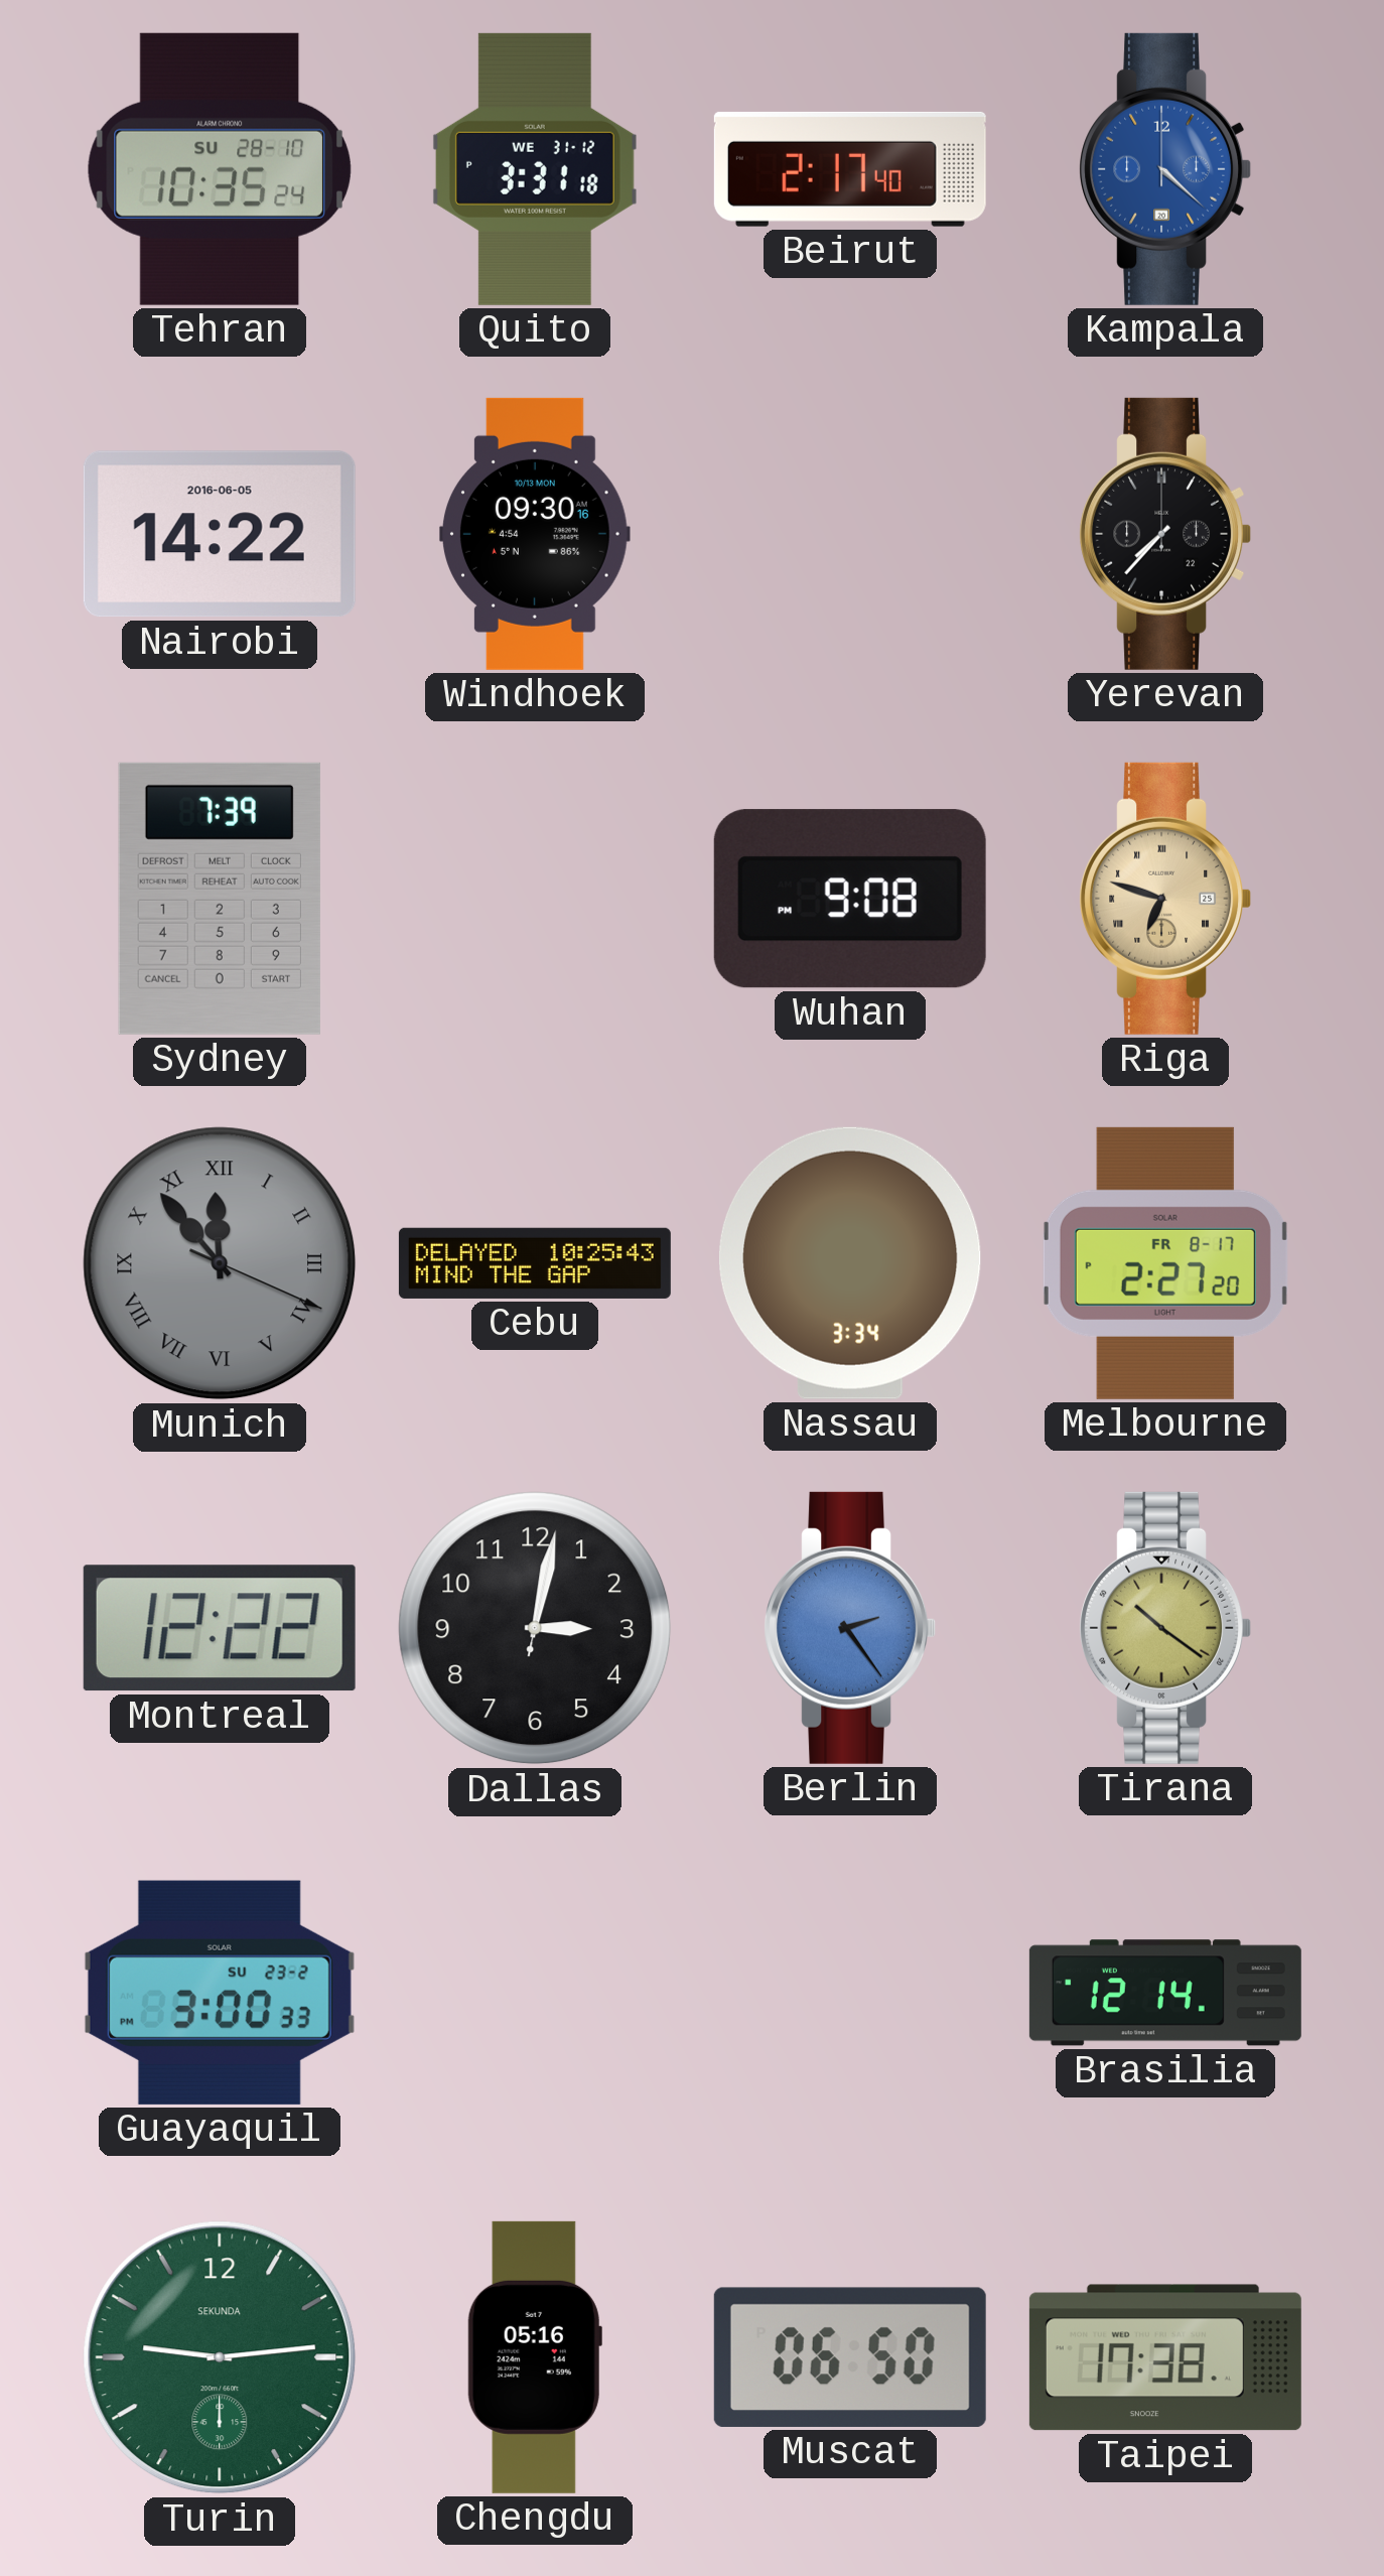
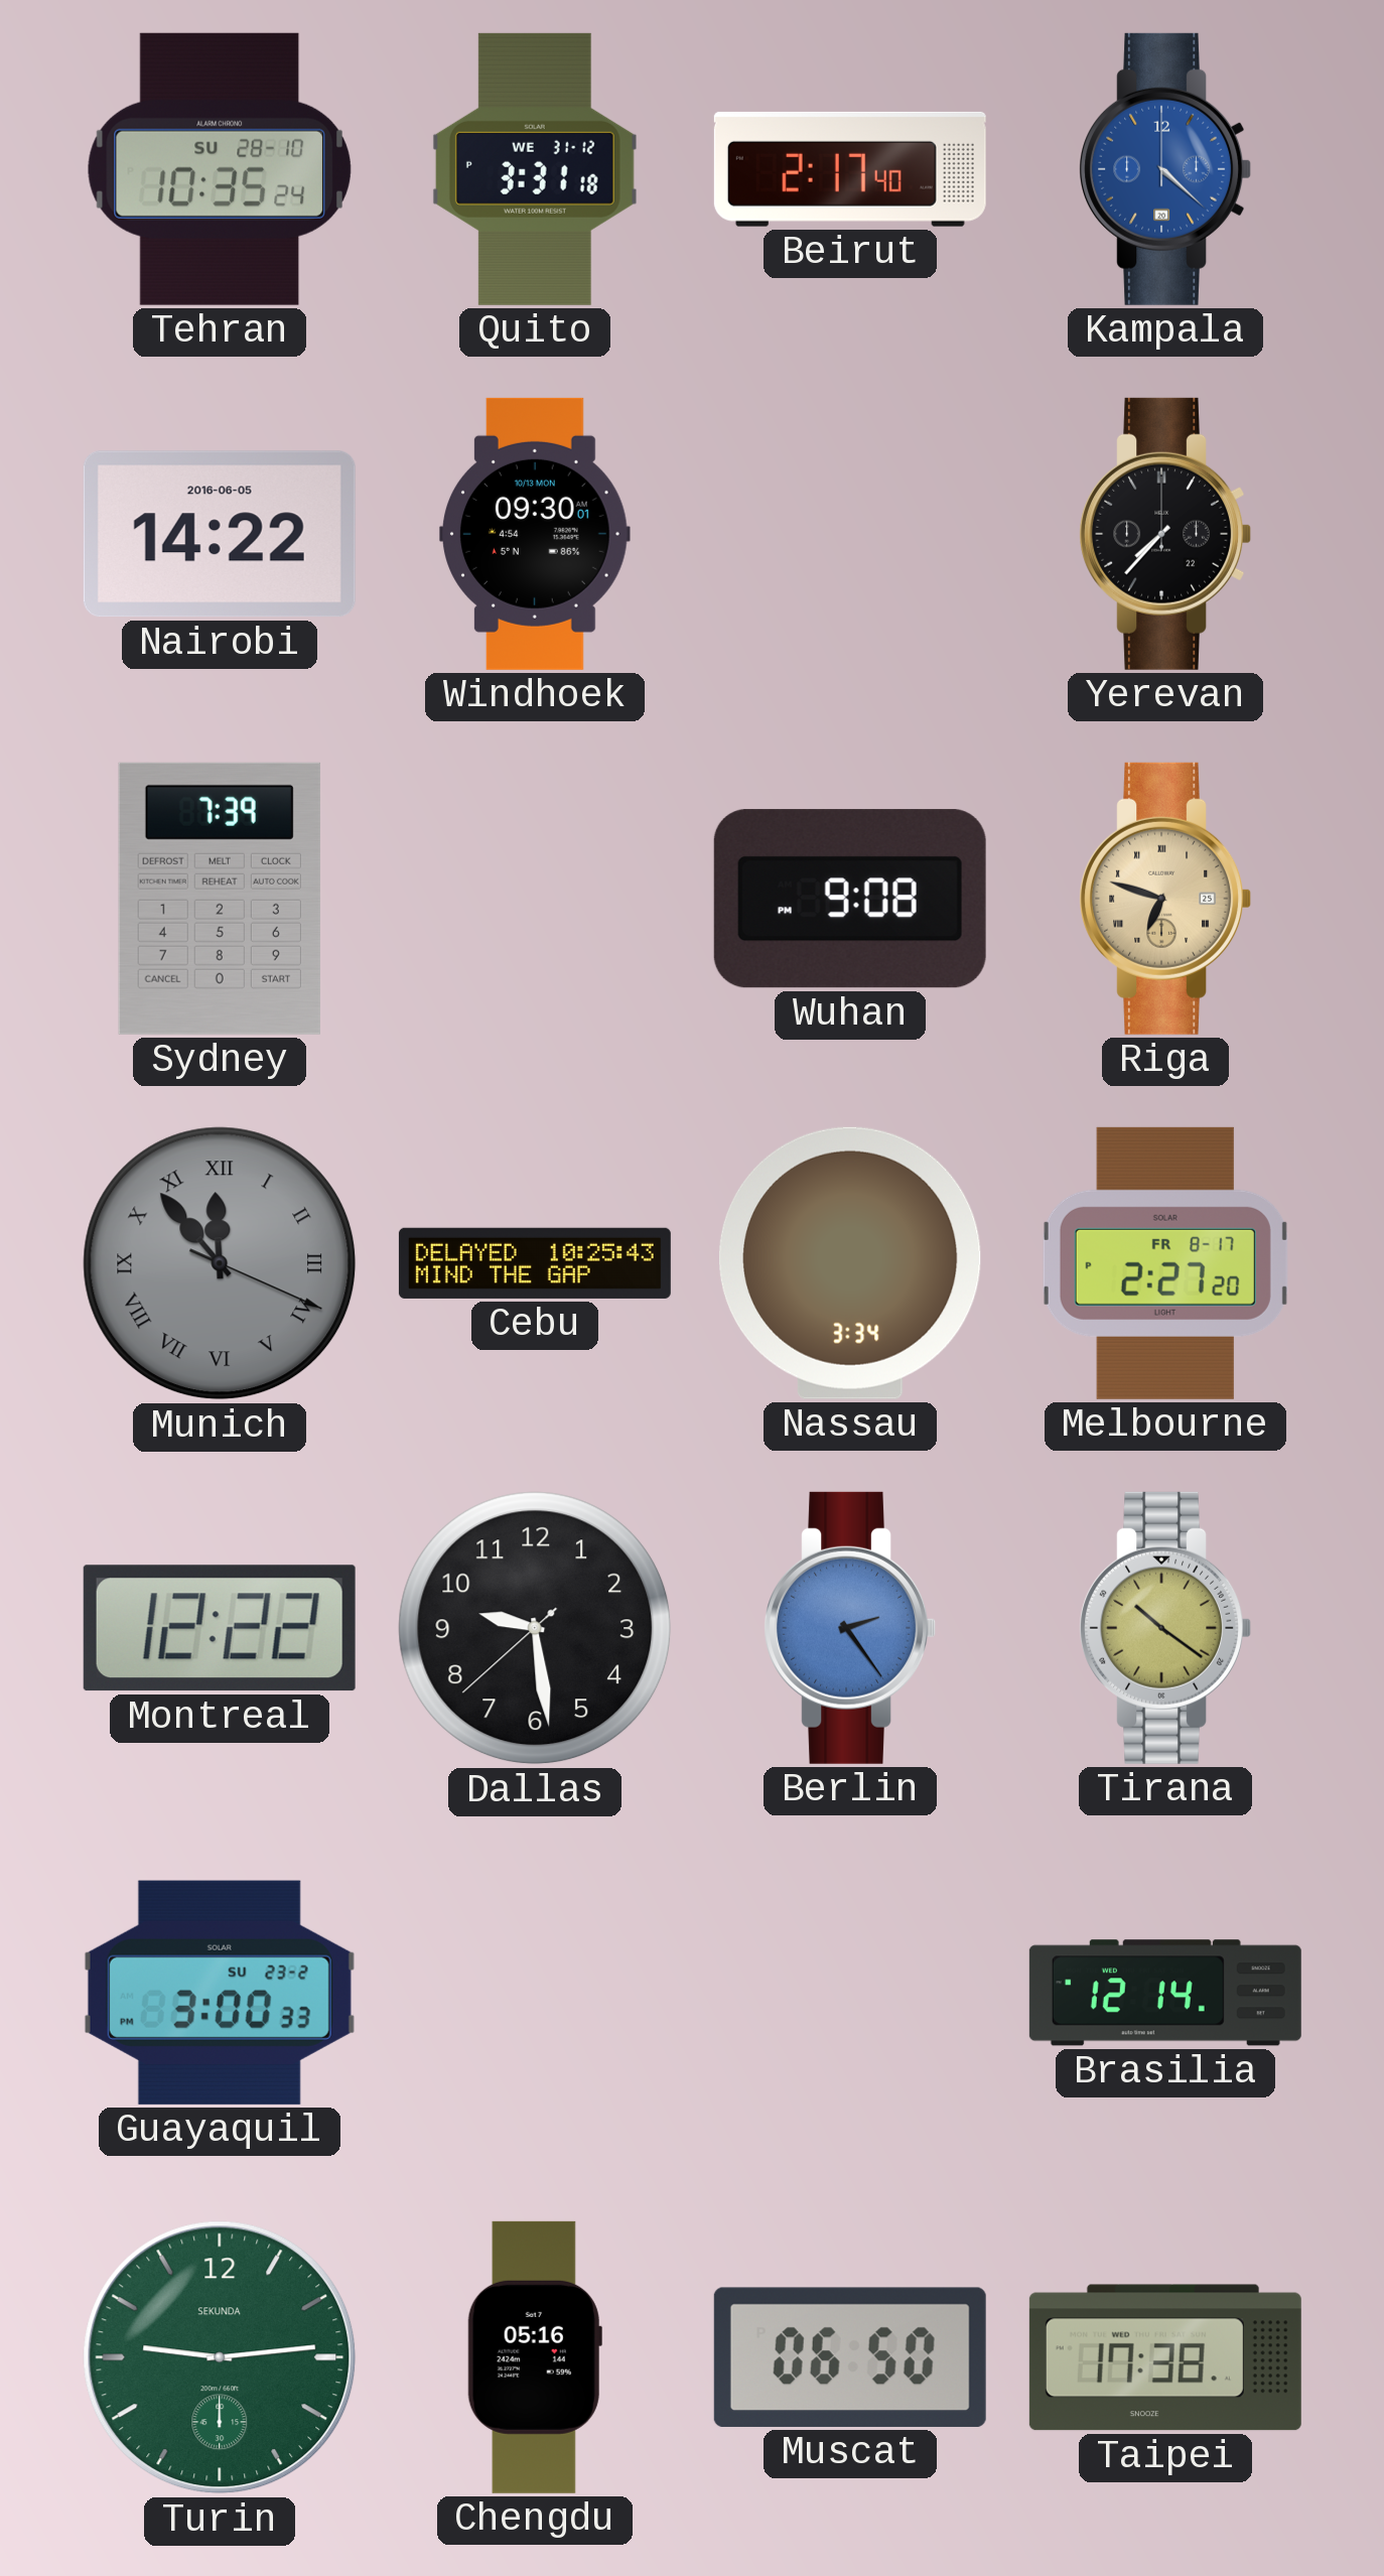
Windhoek: 09:30:16 -> 09:30:01
Dallas: 3:02 -> 9:28
